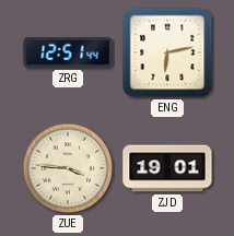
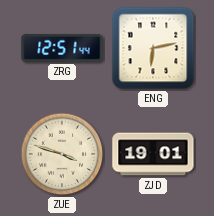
ZUE: 3:46 -> 3:48
